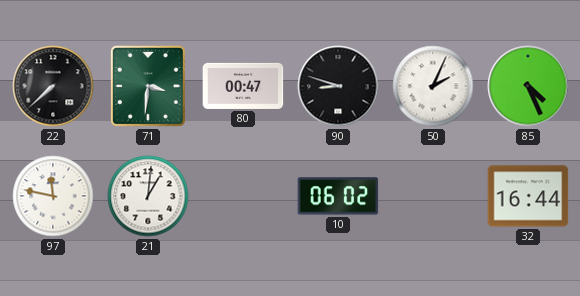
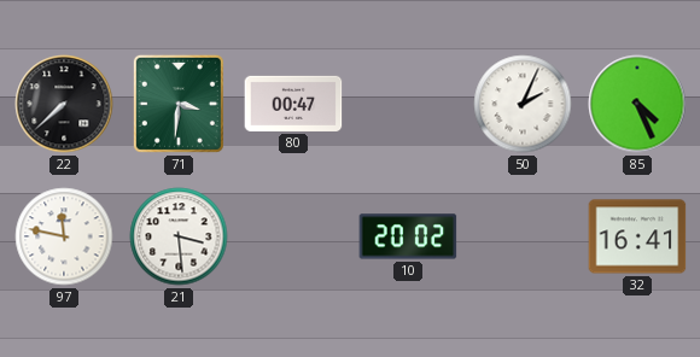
90: 8:48 -> none
21: 1:01 -> 3:29
10: 06:02 -> 20:02
32: 16:44 -> 16:41
